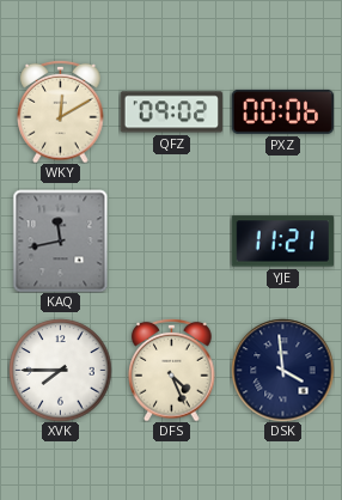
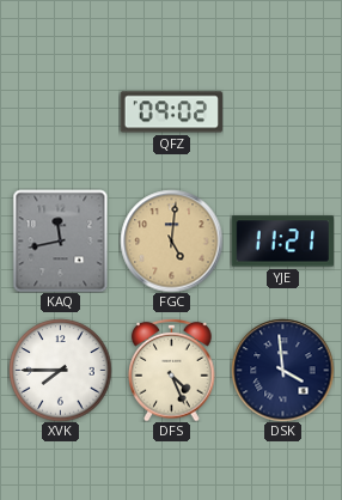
WKY: 12:10 -> none
PXZ: 00:06 -> none
FGC: none -> 5:01
